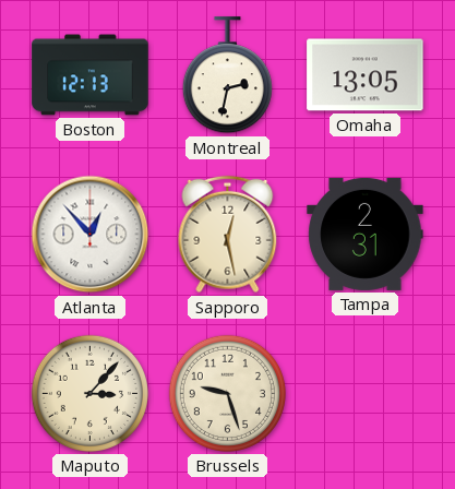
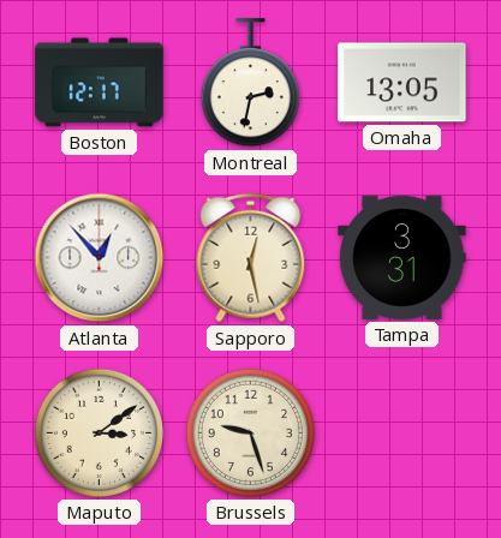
Boston: 12:13 -> 12:17
Tampa: 2:31 -> 3:31
Maputo: 3:07 -> 3:09
